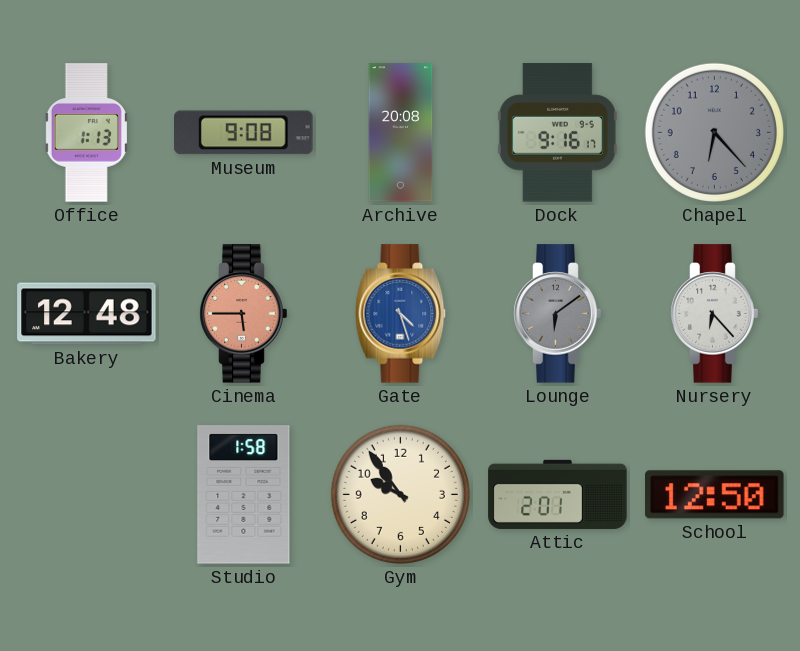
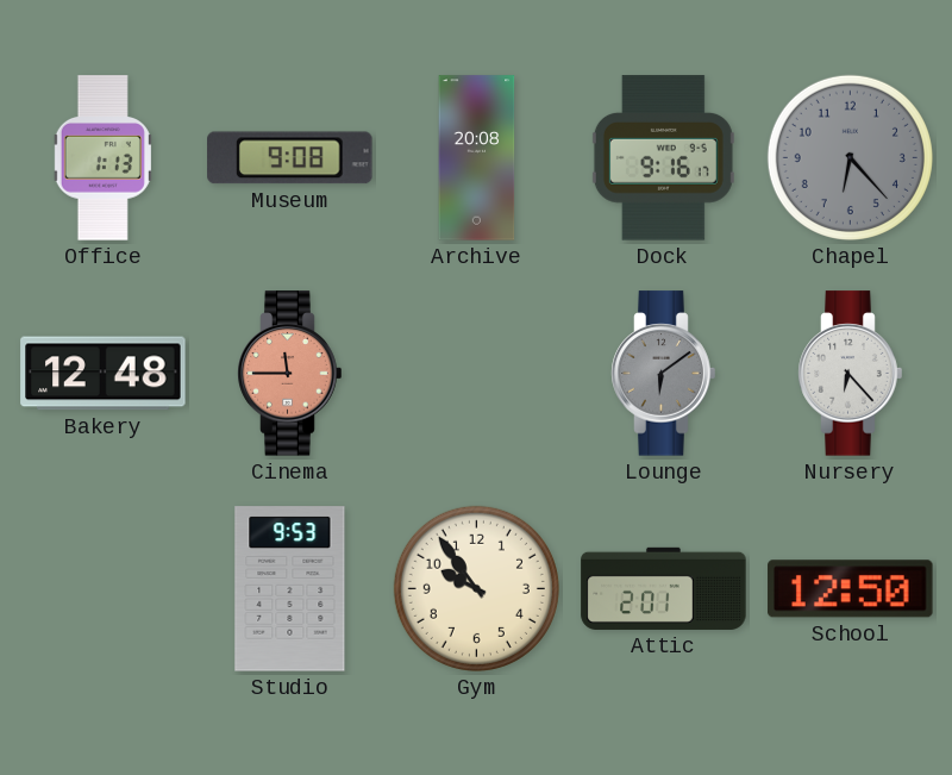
Cinema: 5:45 -> 11:45
Gate: 4:27 -> none
Studio: 1:58 -> 9:53
